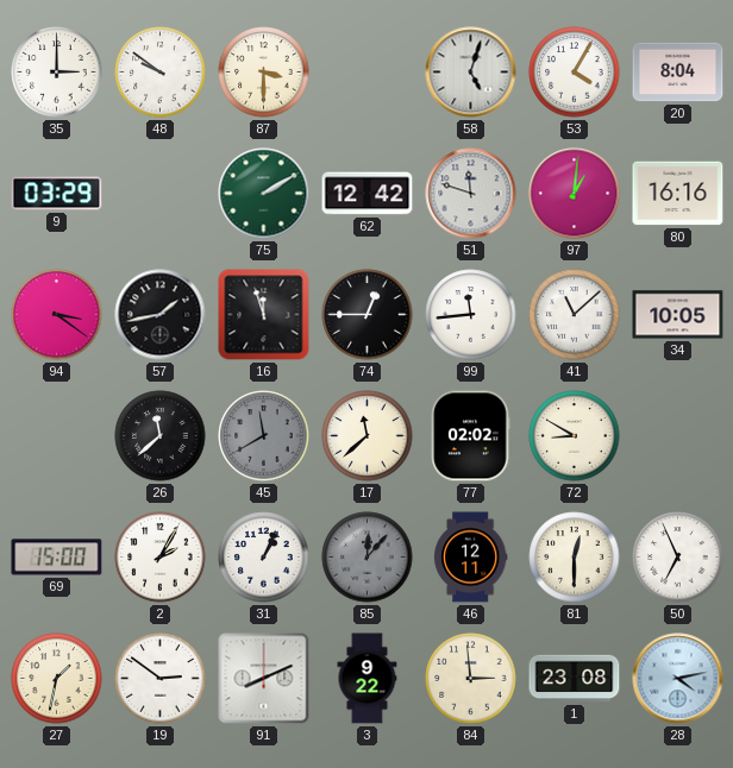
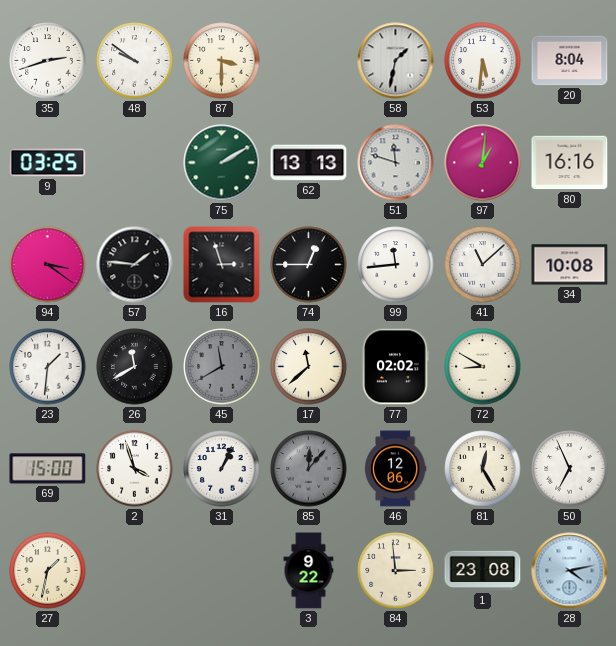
35: 3:00 -> 2:42
58: 5:03 -> 1:32
53: 4:05 -> 5:31
9: 03:29 -> 03:25
62: 12:42 -> 13:13
57: 1:43 -> 1:46
16: 11:57 -> 2:57
34: 10:05 -> 10:08
23: none -> 1:31
26: 11:38 -> 11:40
2: 2:05 -> 3:57
46: 12:11 -> 12:06
81: 12:30 -> 12:25
19: 2:51 -> none
91: 8:11 -> none
